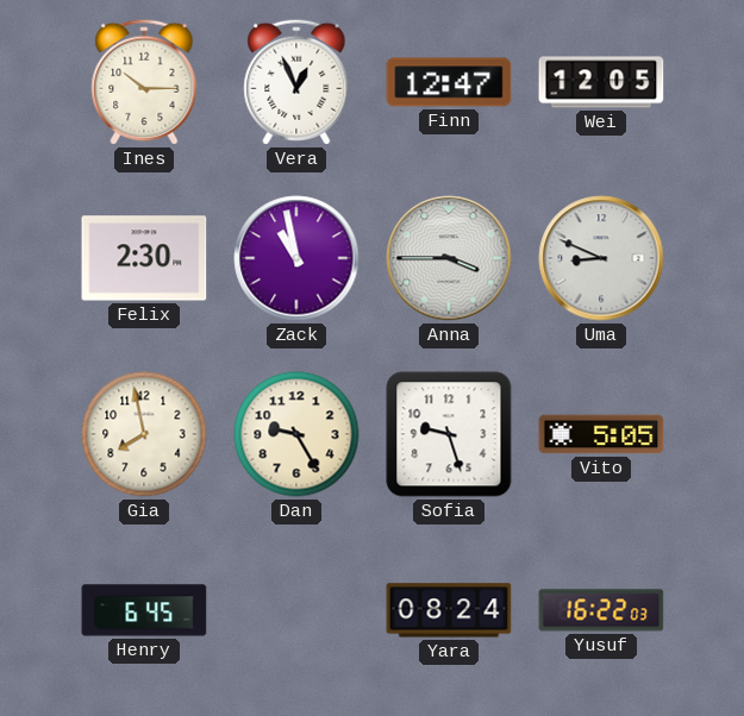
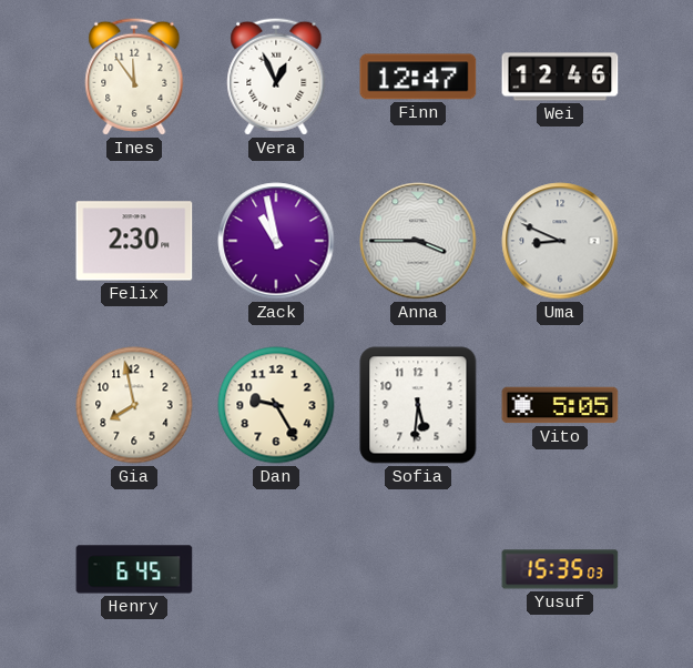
Ines: 10:15 -> 11:54
Wei: 12:05 -> 12:46
Sofia: 9:27 -> 5:31
Yara: 08:24 -> none
Yusuf: 16:22 -> 15:35
